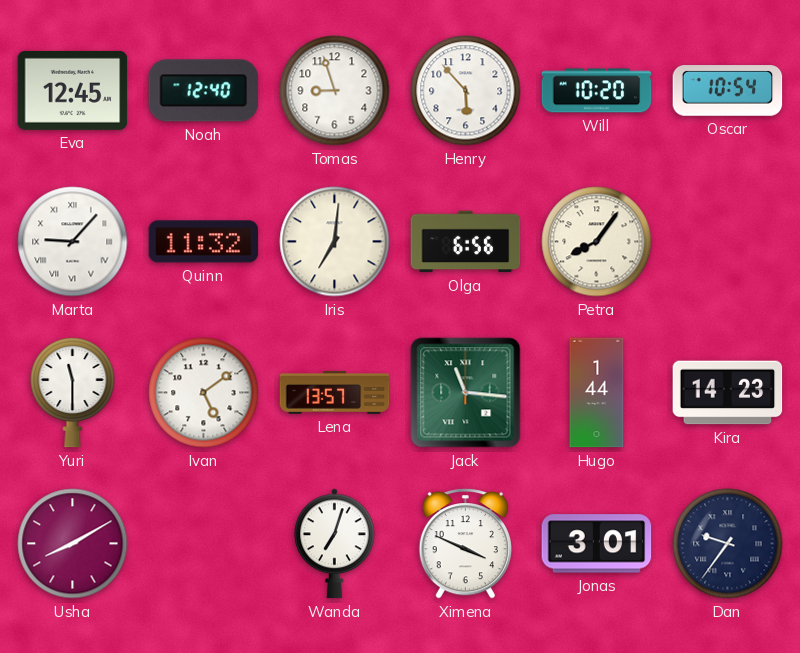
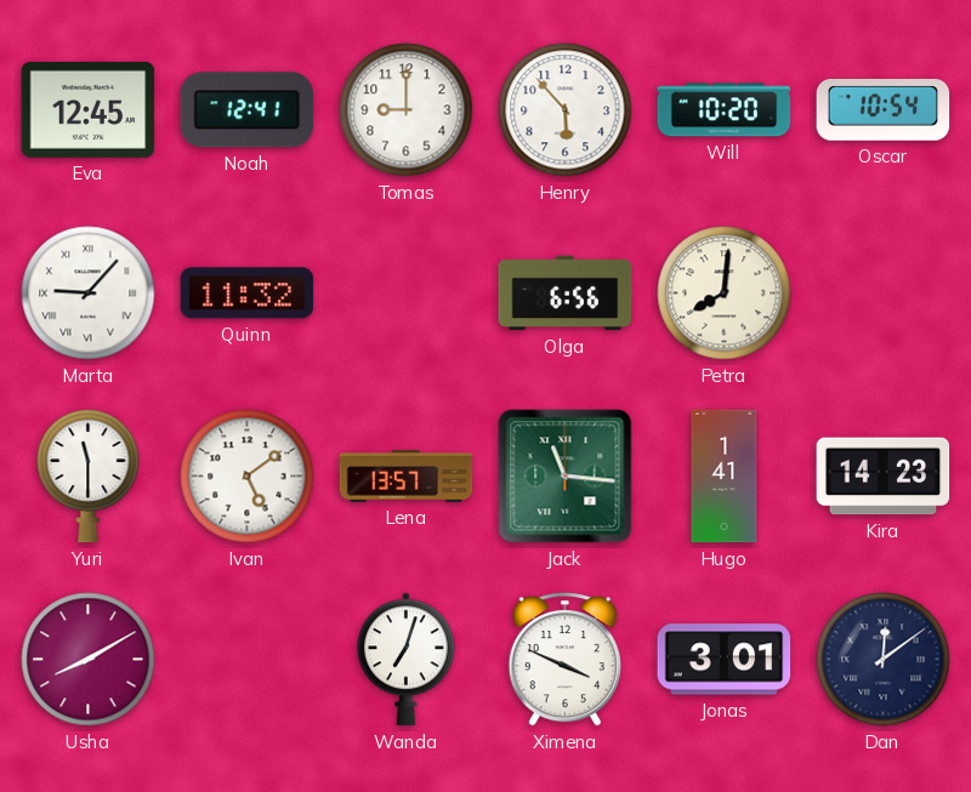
Noah: 12:40 -> 12:41
Tomas: 8:57 -> 9:00
Iris: 7:01 -> none
Petra: 8:06 -> 8:01
Hugo: 1:44 -> 1:41
Dan: 9:36 -> 12:09
